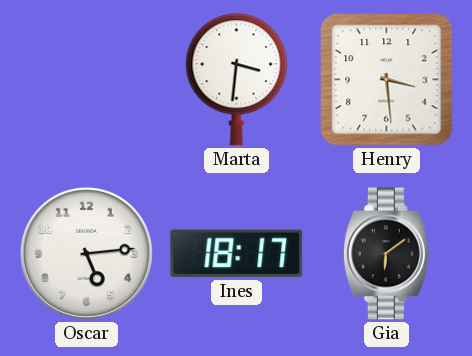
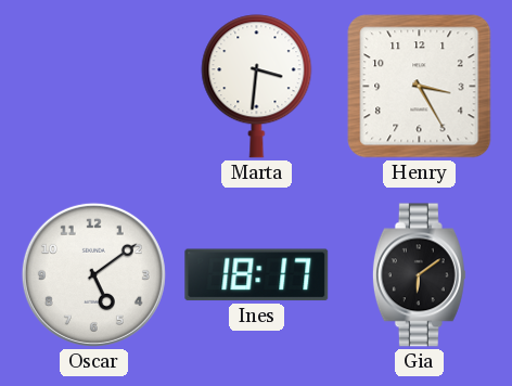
Henry: 3:29 -> 3:25
Oscar: 5:14 -> 5:09
